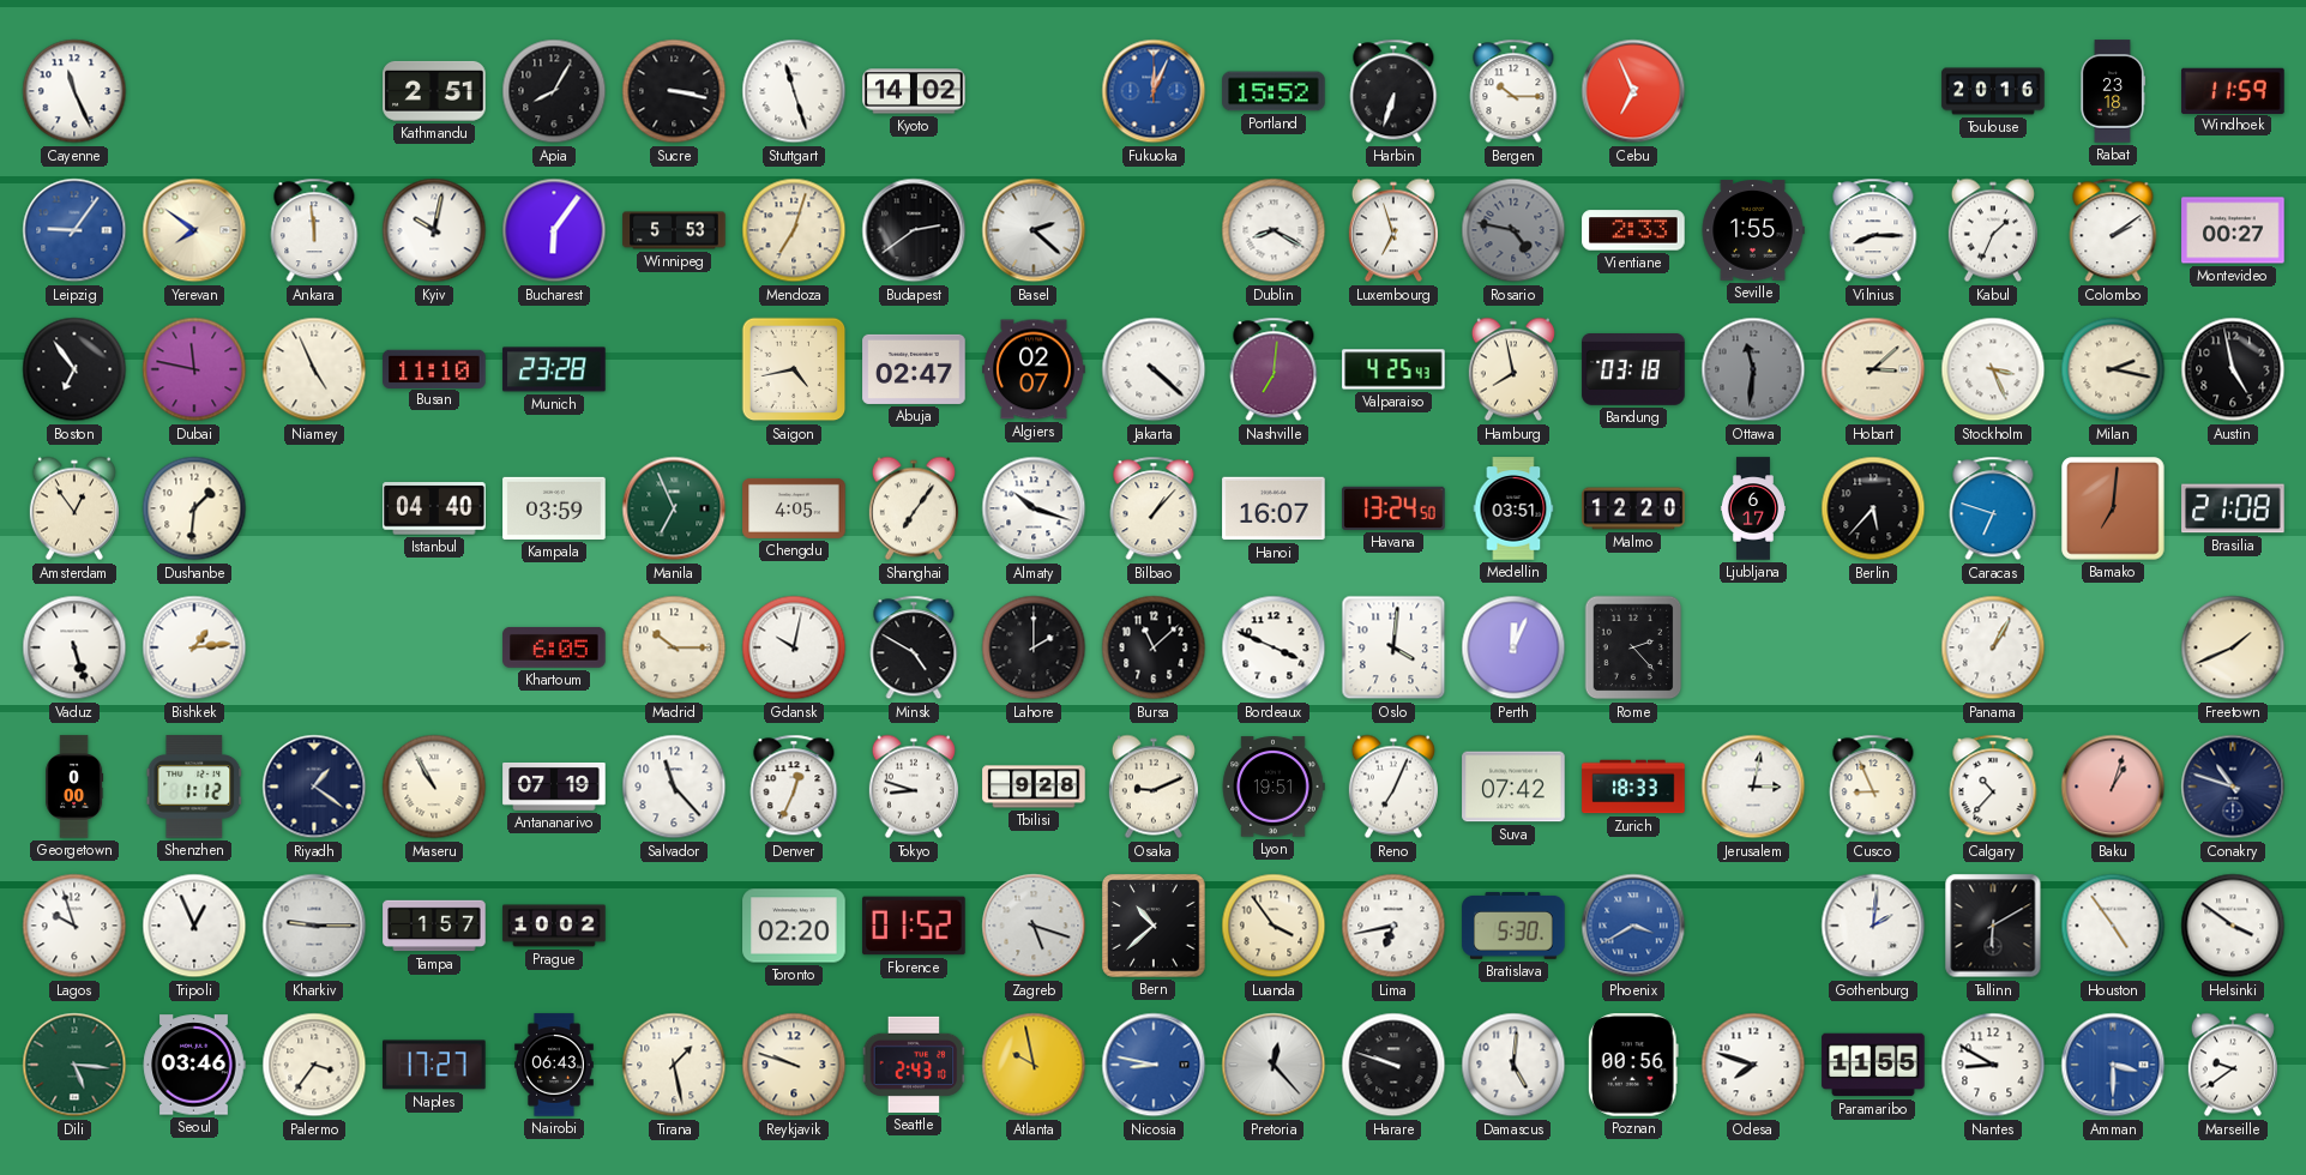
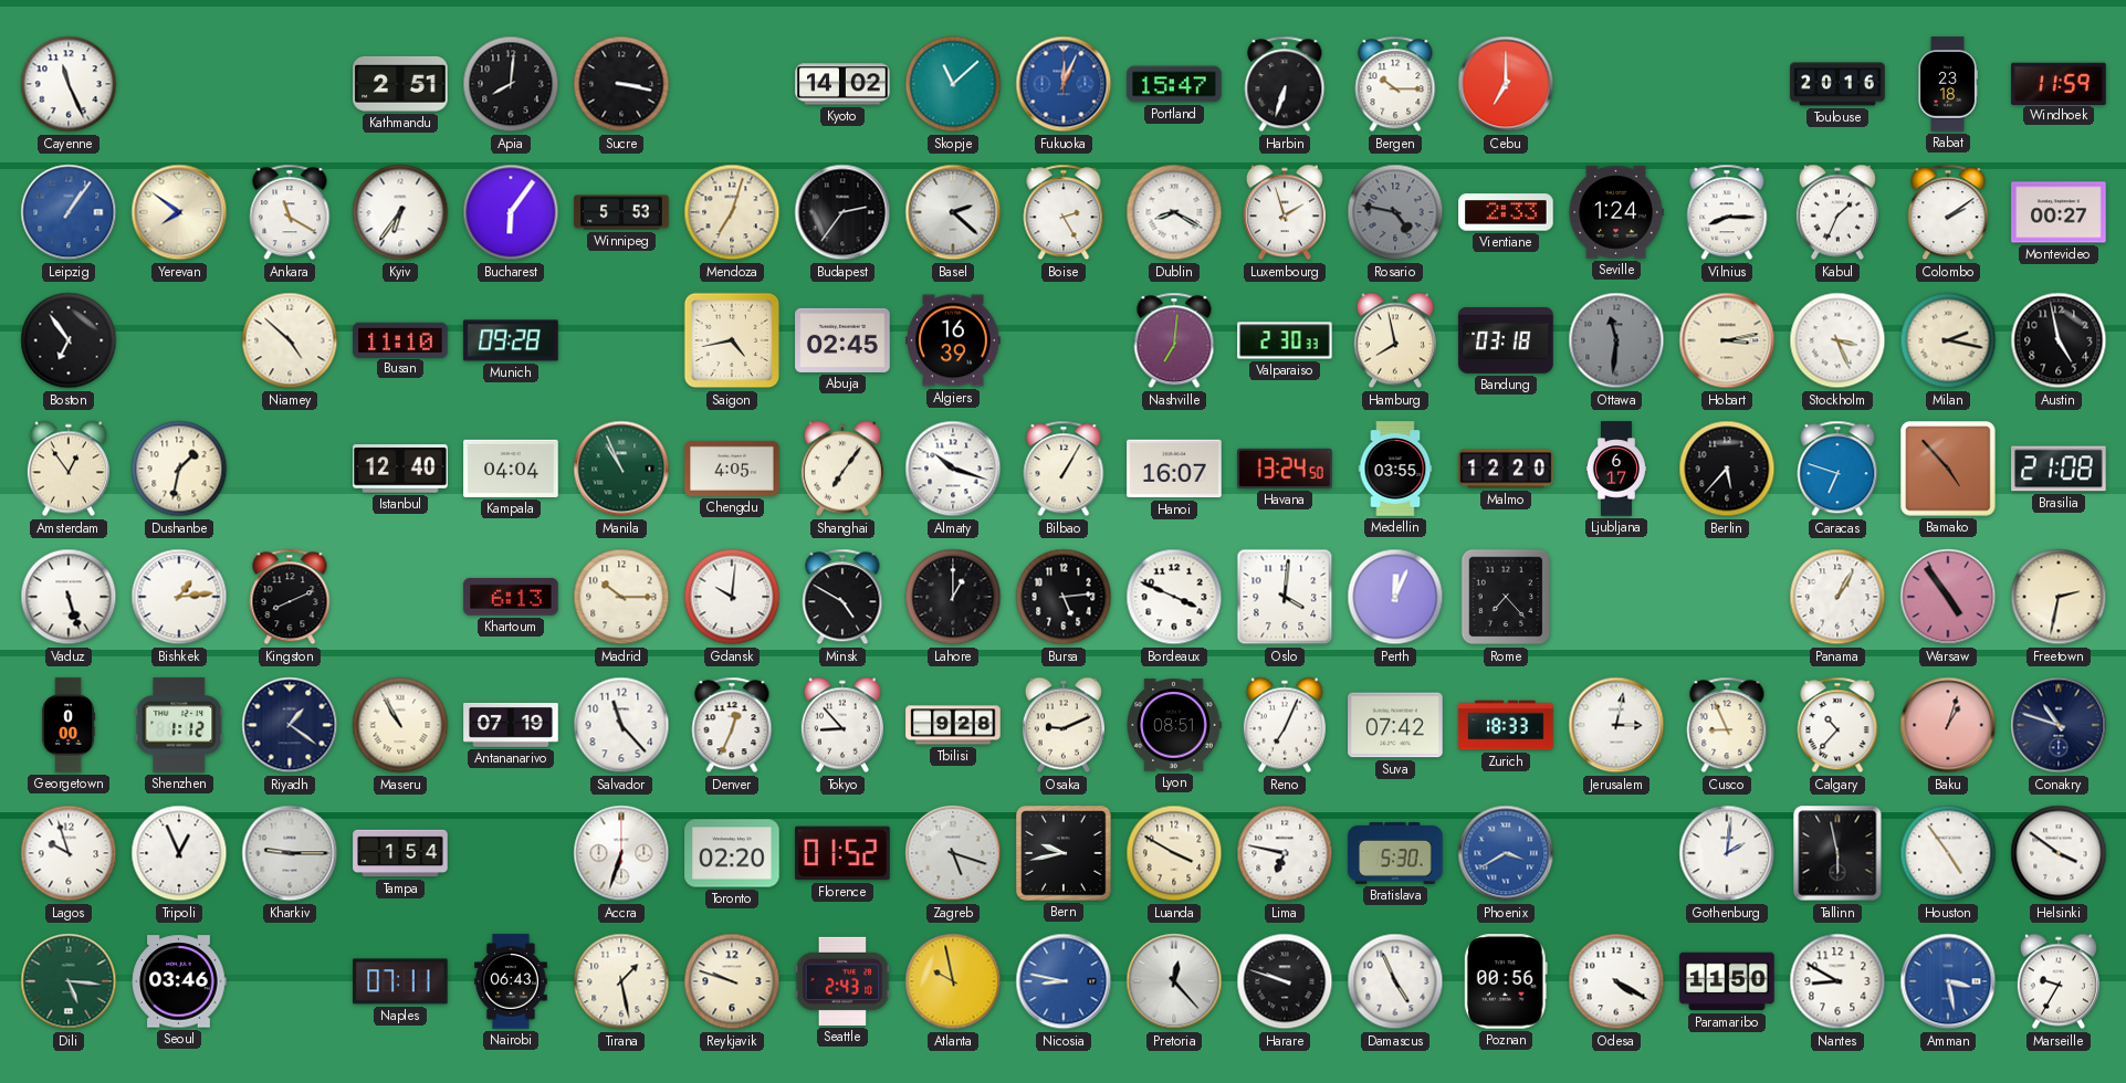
Apia: 8:05 -> 8:01
Stuttgart: 11:27 -> none
Skopje: none -> 11:08
Portland: 15:52 -> 15:47
Cebu: 6:56 -> 7:00
Leipzig: 9:06 -> 1:06
Ankara: 11:59 -> 11:20
Kyiv: 10:02 -> 6:36
Budapest: 2:39 -> 2:36
Boise: none -> 2:25
Luxembourg: 6:57 -> 1:57
Seville: 1:55 -> 1:24
Dubai: 11:47 -> none
Niamey: 4:56 -> 4:52
Munich: 23:28 -> 09:28
Abuja: 02:47 -> 02:45
Algiers: 02:07 -> 16:39
Jakarta: 4:22 -> none
Valparaiso: 4:25 -> 2:30
Hobart: 3:08 -> 3:13
Dushanbe: 1:31 -> 1:32
Istanbul: 04:40 -> 12:40
Kampala: 03:59 -> 04:04
Manila: 6:56 -> 10:56
Bilbao: 1:07 -> 1:05
Medellin: 03:51 -> 03:55
Bamako: 7:01 -> 4:53
Kingston: none -> 8:11
Khartoum: 6:05 -> 6:13
Gdansk: 10:02 -> 10:01
Lahore: 2:00 -> 1:00
Bursa: 11:08 -> 5:14
Rome: 2:23 -> 7:23
Warsaw: none -> 4:54
Freetown: 1:41 -> 2:32
Tokyo: 8:48 -> 8:53
Lyon: 19:51 -> 08:51
Tampa: 1:57 -> 1:54
Prague: 10:02 -> none
Accra: none -> 6:33
Bern: 10:38 -> 9:43
Luanda: 3:54 -> 3:50
Lima: 6:43 -> 6:47
Tallinn: 6:10 -> 5:58
Palermo: 3:36 -> none
Naples: 17:27 -> 07:11
Damascus: 5:01 -> 4:56
Odesa: 7:48 -> 4:20
Paramaribo: 11:55 -> 11:50
Amman: 3:30 -> 3:28
Marseille: 9:39 -> 9:35
